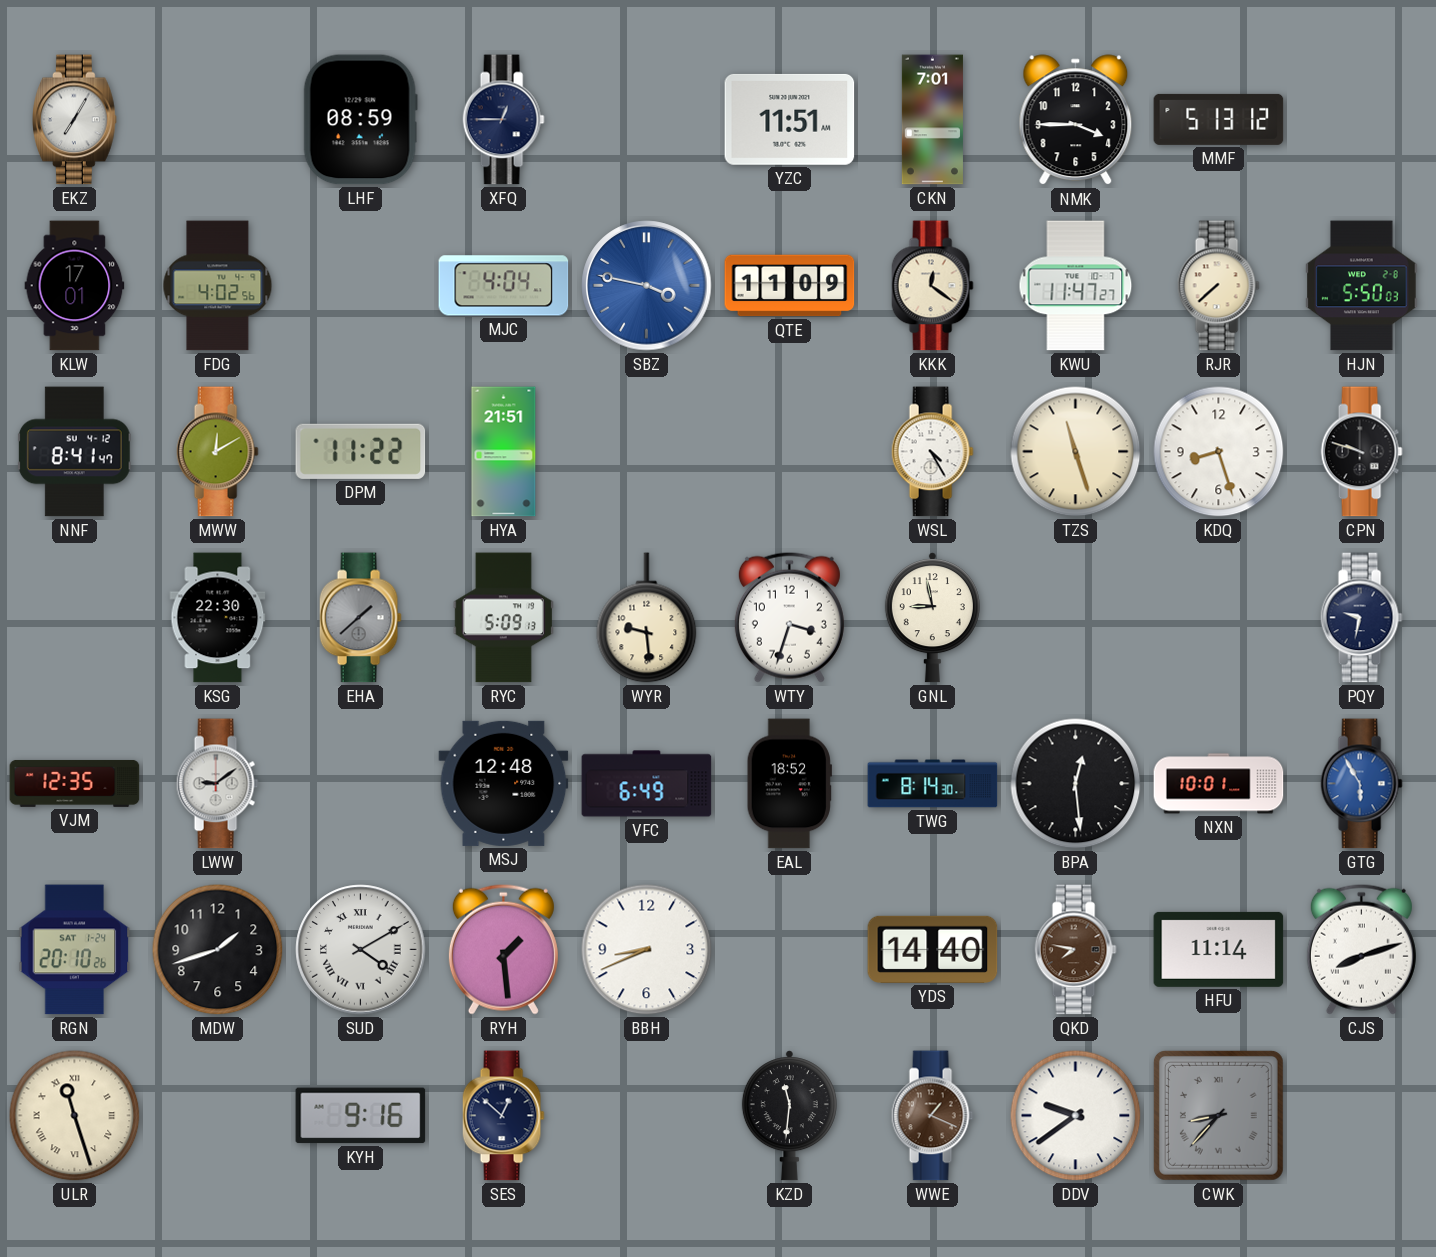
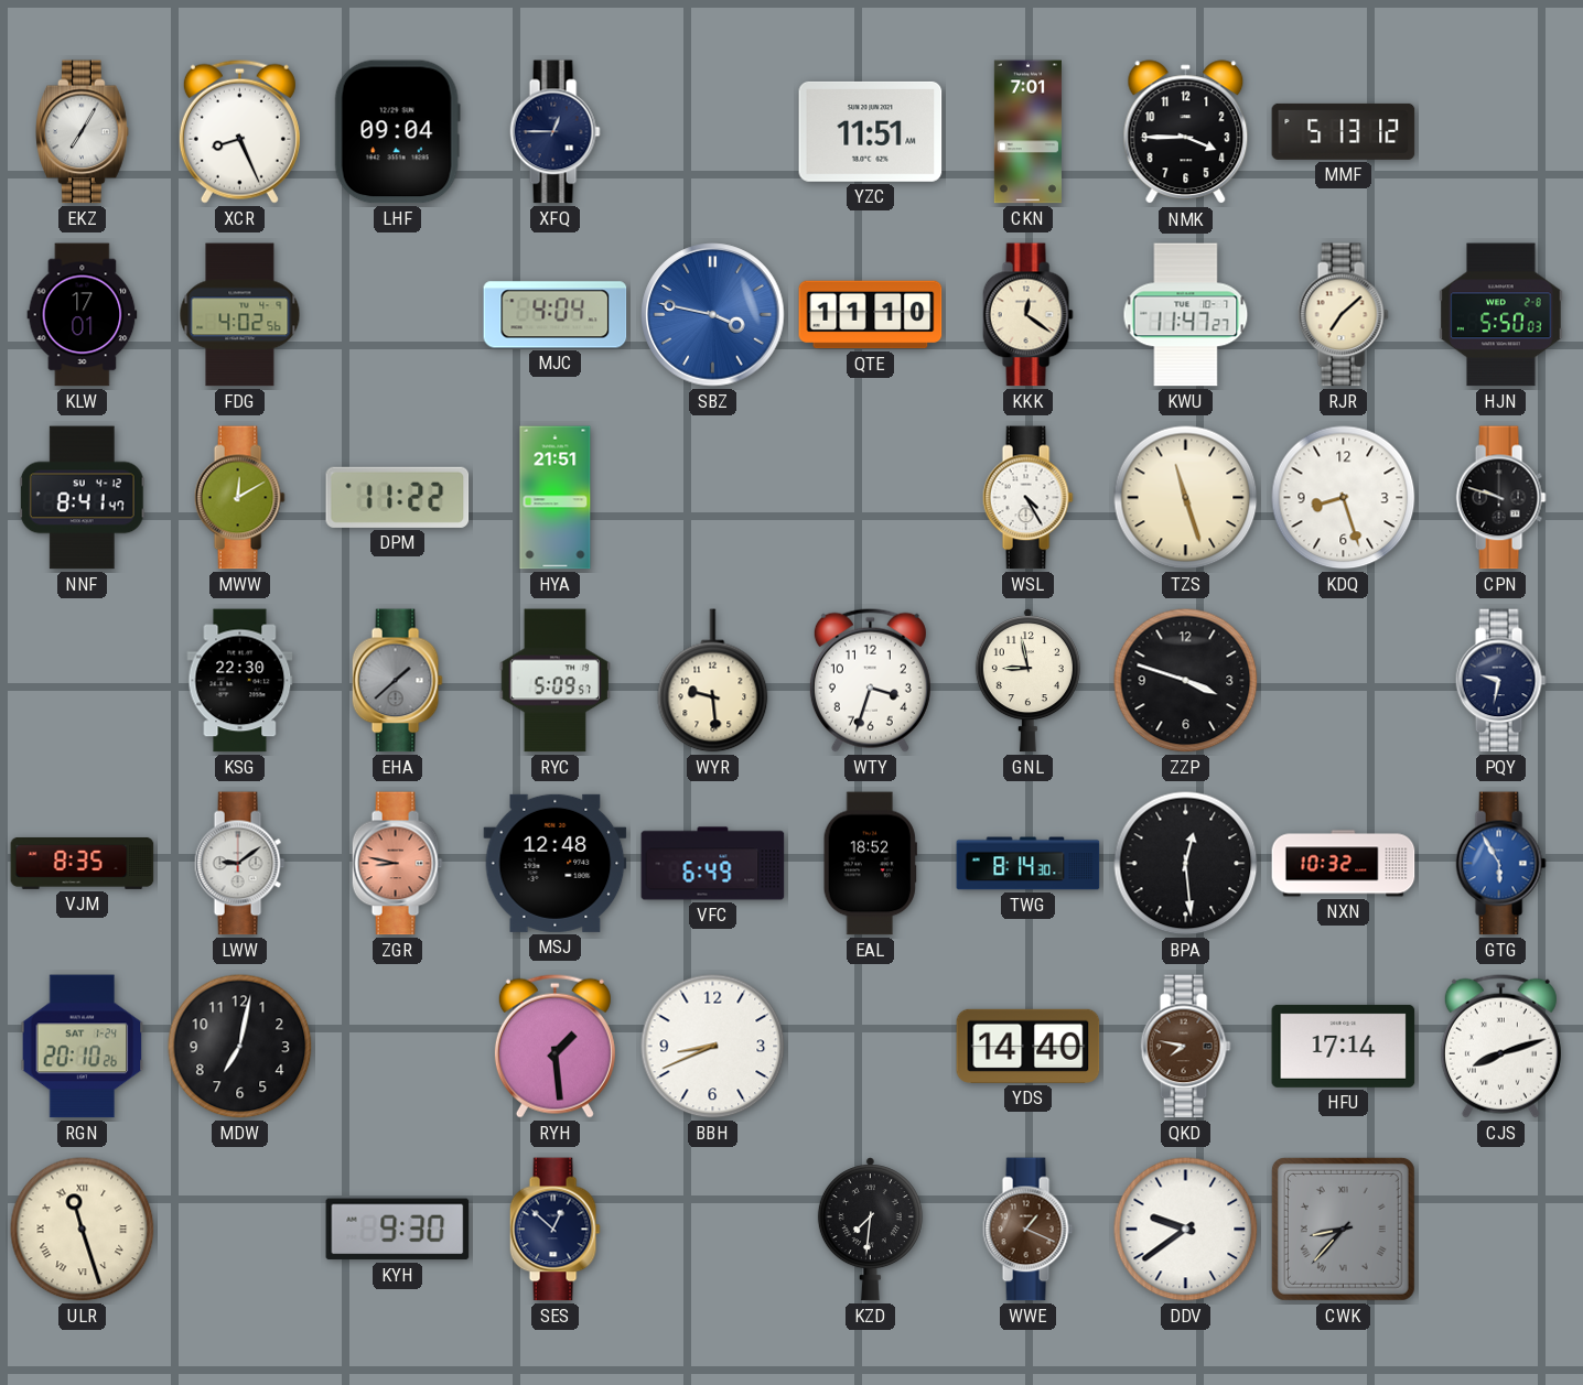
XCR: none -> 8:26
LHF: 08:59 -> 09:04
QTE: 11:09 -> 11:10
RJR: 7:38 -> 7:08
RYC: 5:09:13 -> 5:09:57
ZZP: none -> 3:48
VJM: 12:35 -> 8:35
ZGR: none -> 8:47
NXN: 10:01 -> 10:32
MDW: 1:42 -> 7:02
SUD: 4:10 -> none
HFU: 11:14 -> 17:14
KYH: 9:16 -> 9:30
KZD: 11:31 -> 7:31
